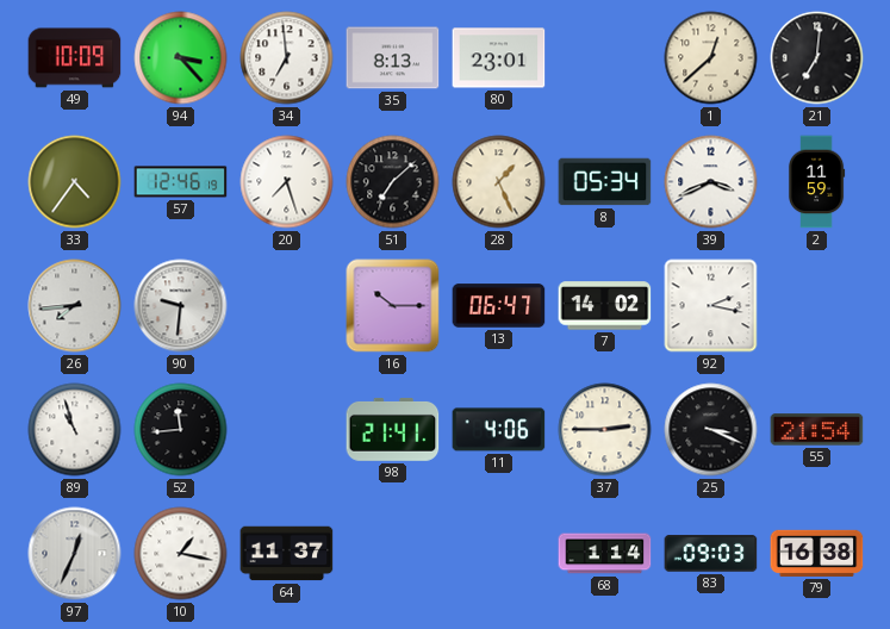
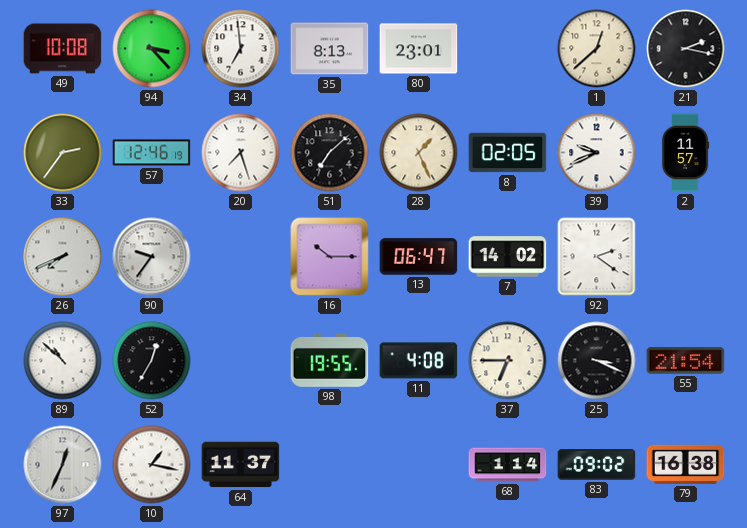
49: 10:09 -> 10:08
21: 7:01 -> 2:17
33: 4:36 -> 2:36
8: 05:34 -> 02:05
39: 3:41 -> 9:41
2: 11:59 -> 11:57
26: 7:44 -> 7:41
90: 9:31 -> 9:36
92: 2:17 -> 2:21
89: 10:57 -> 10:52
52: 11:44 -> 12:35
98: 21:41 -> 19:55
11: 4:06 -> 4:08
37: 2:45 -> 6:45
83: 09:03 -> 09:02
